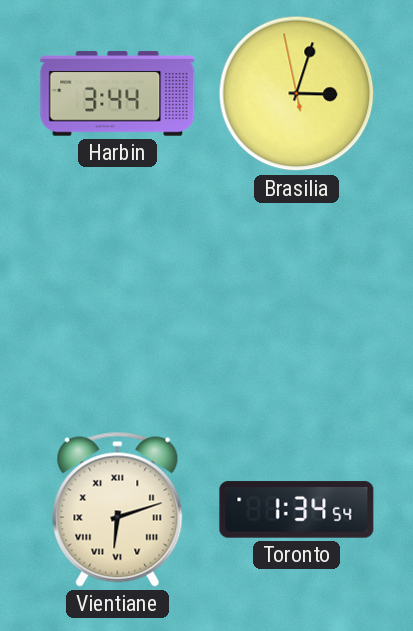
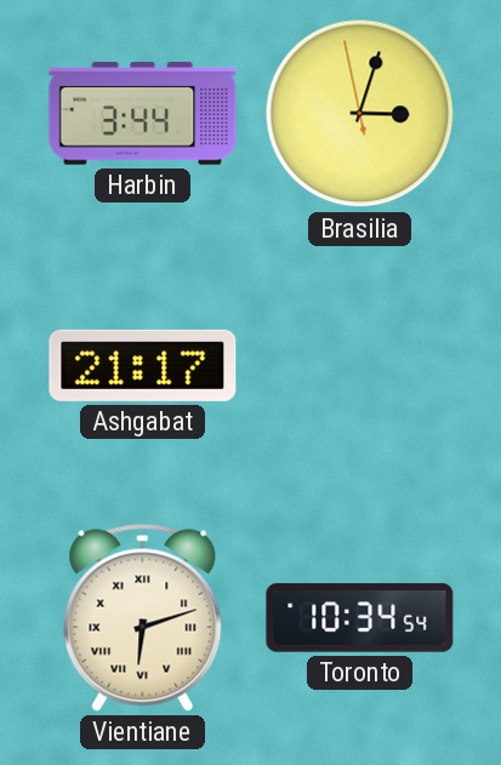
Ashgabat: none -> 21:17
Toronto: 1:34 -> 10:34
